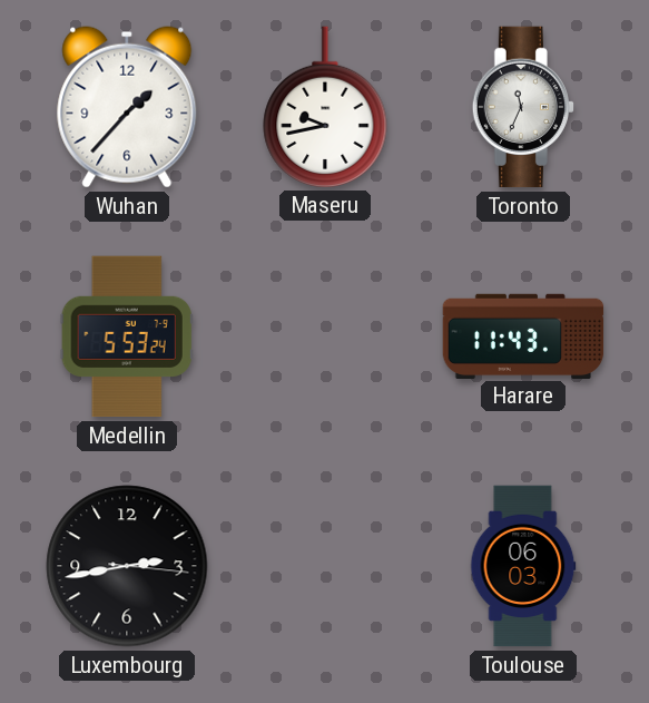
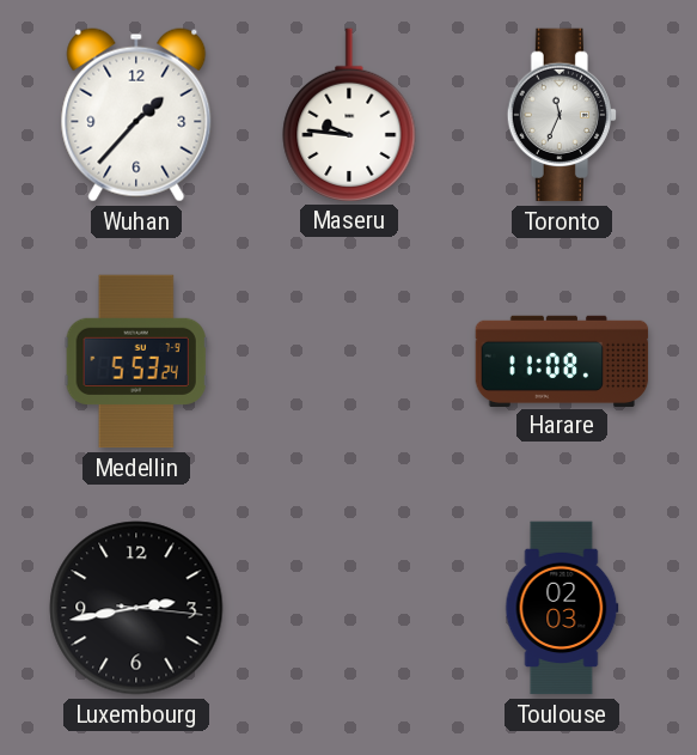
Maseru: 9:43 -> 9:46
Harare: 11:43 -> 11:08
Toulouse: 06:03 -> 02:03
